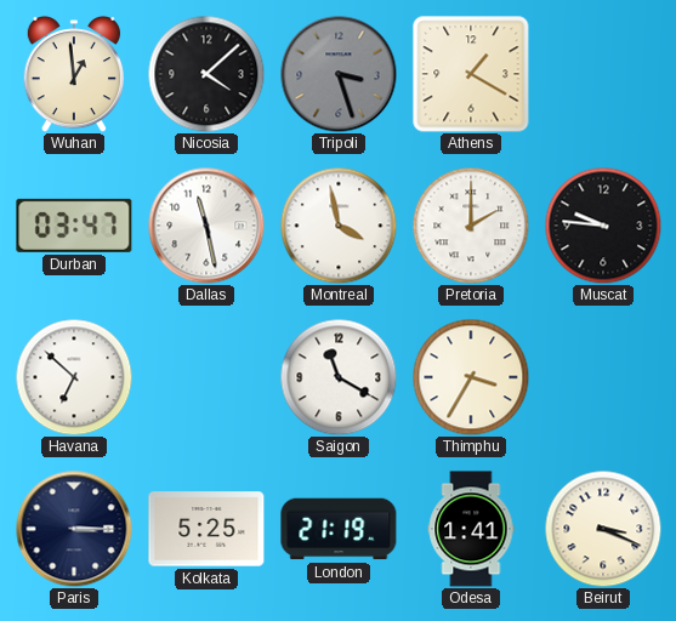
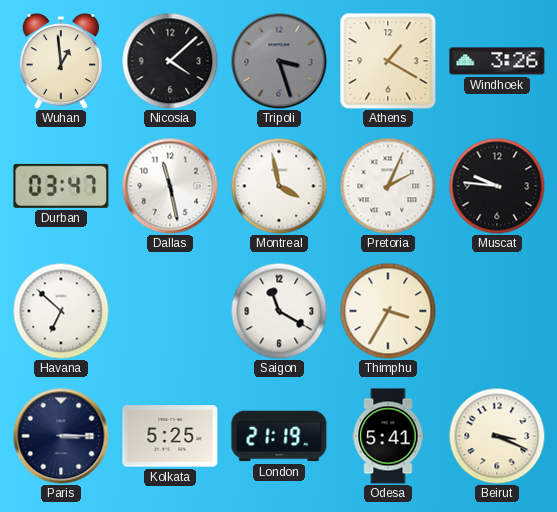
Windhoek: none -> 3:26
Pretoria: 2:00 -> 2:04
Odesa: 1:41 -> 5:41
